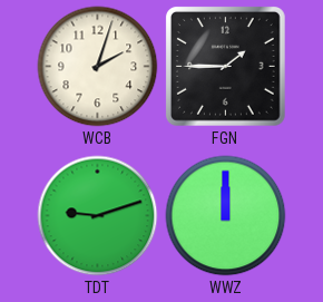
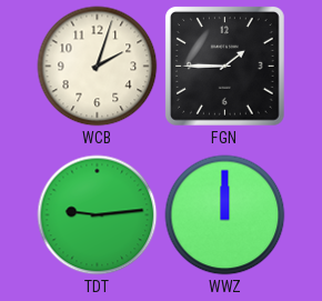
TDT: 9:12 -> 9:14
